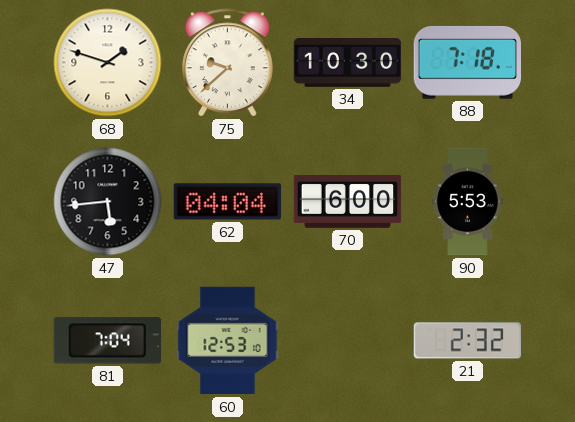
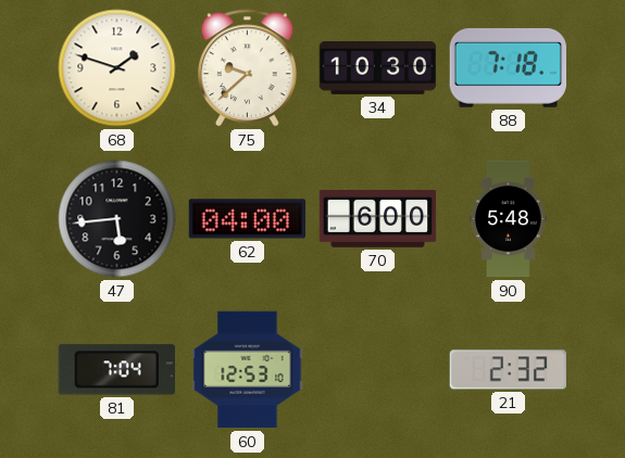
62: 04:04 -> 04:00
90: 5:53 -> 5:48
